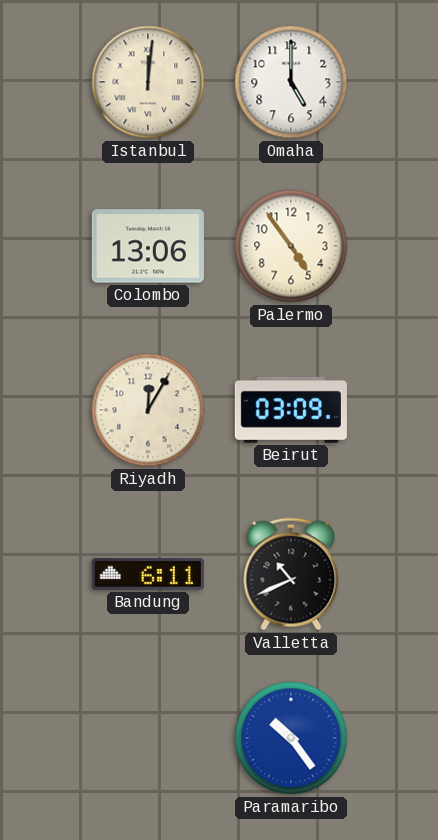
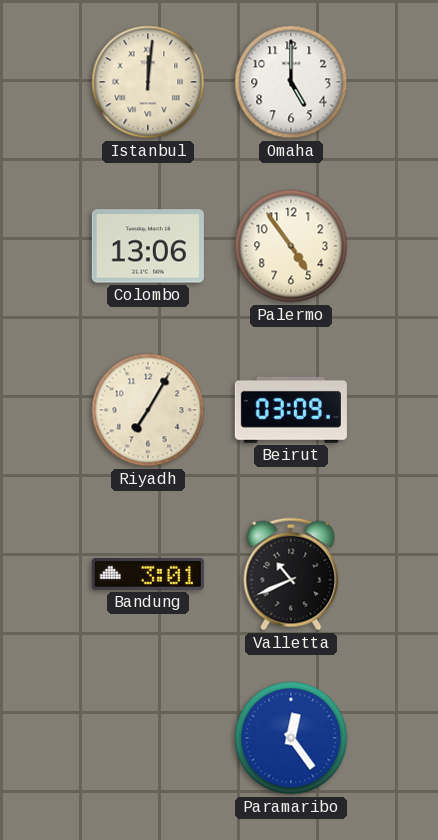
Riyadh: 12:05 -> 7:05
Bandung: 6:11 -> 3:01
Paramaribo: 10:24 -> 12:24
